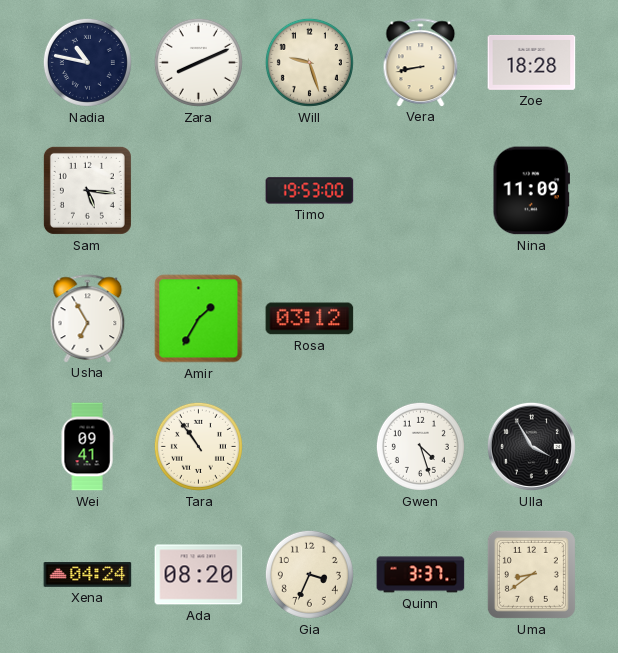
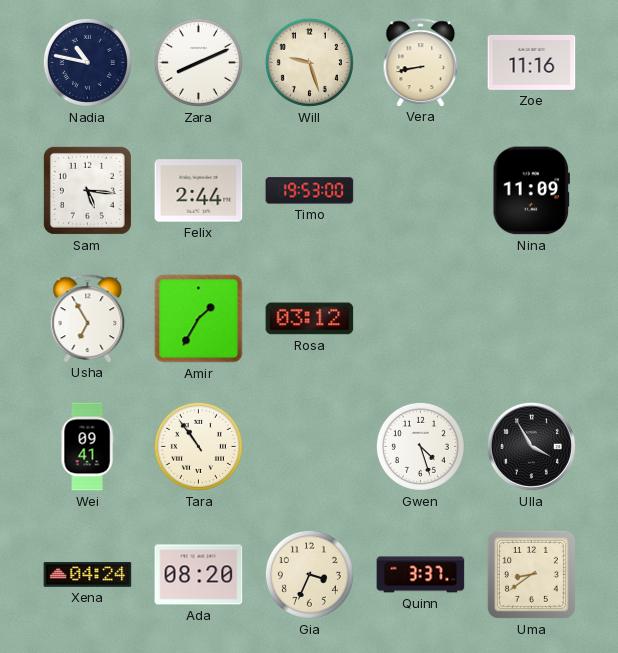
Zoe: 18:28 -> 11:16
Felix: none -> 2:44
